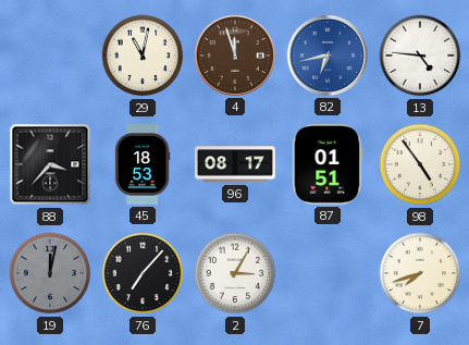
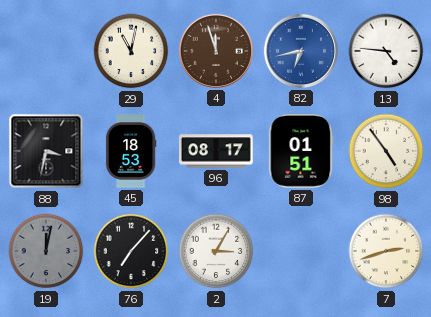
88: 3:37 -> 3:32
7: 7:42 -> 2:42
